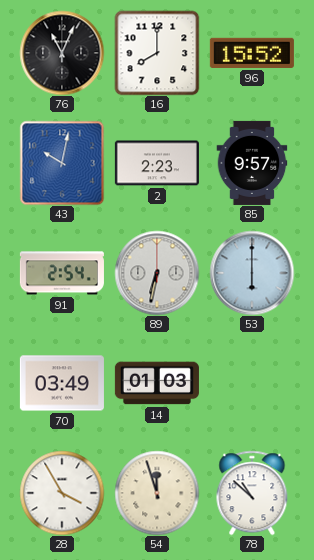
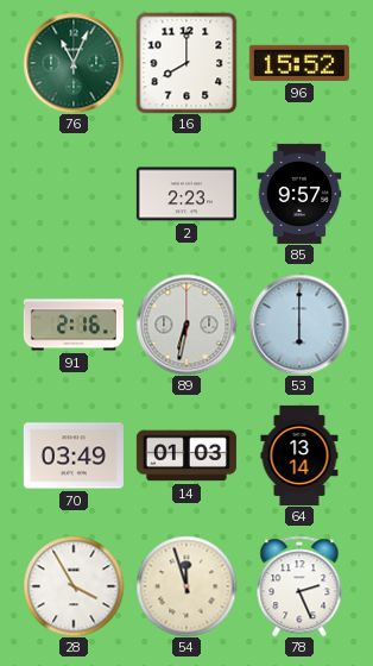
76 dial: black -> green
43: 10:02 -> none
91: 2:54 -> 2:16
64: none -> 13:14
78: 10:52 -> 2:26
